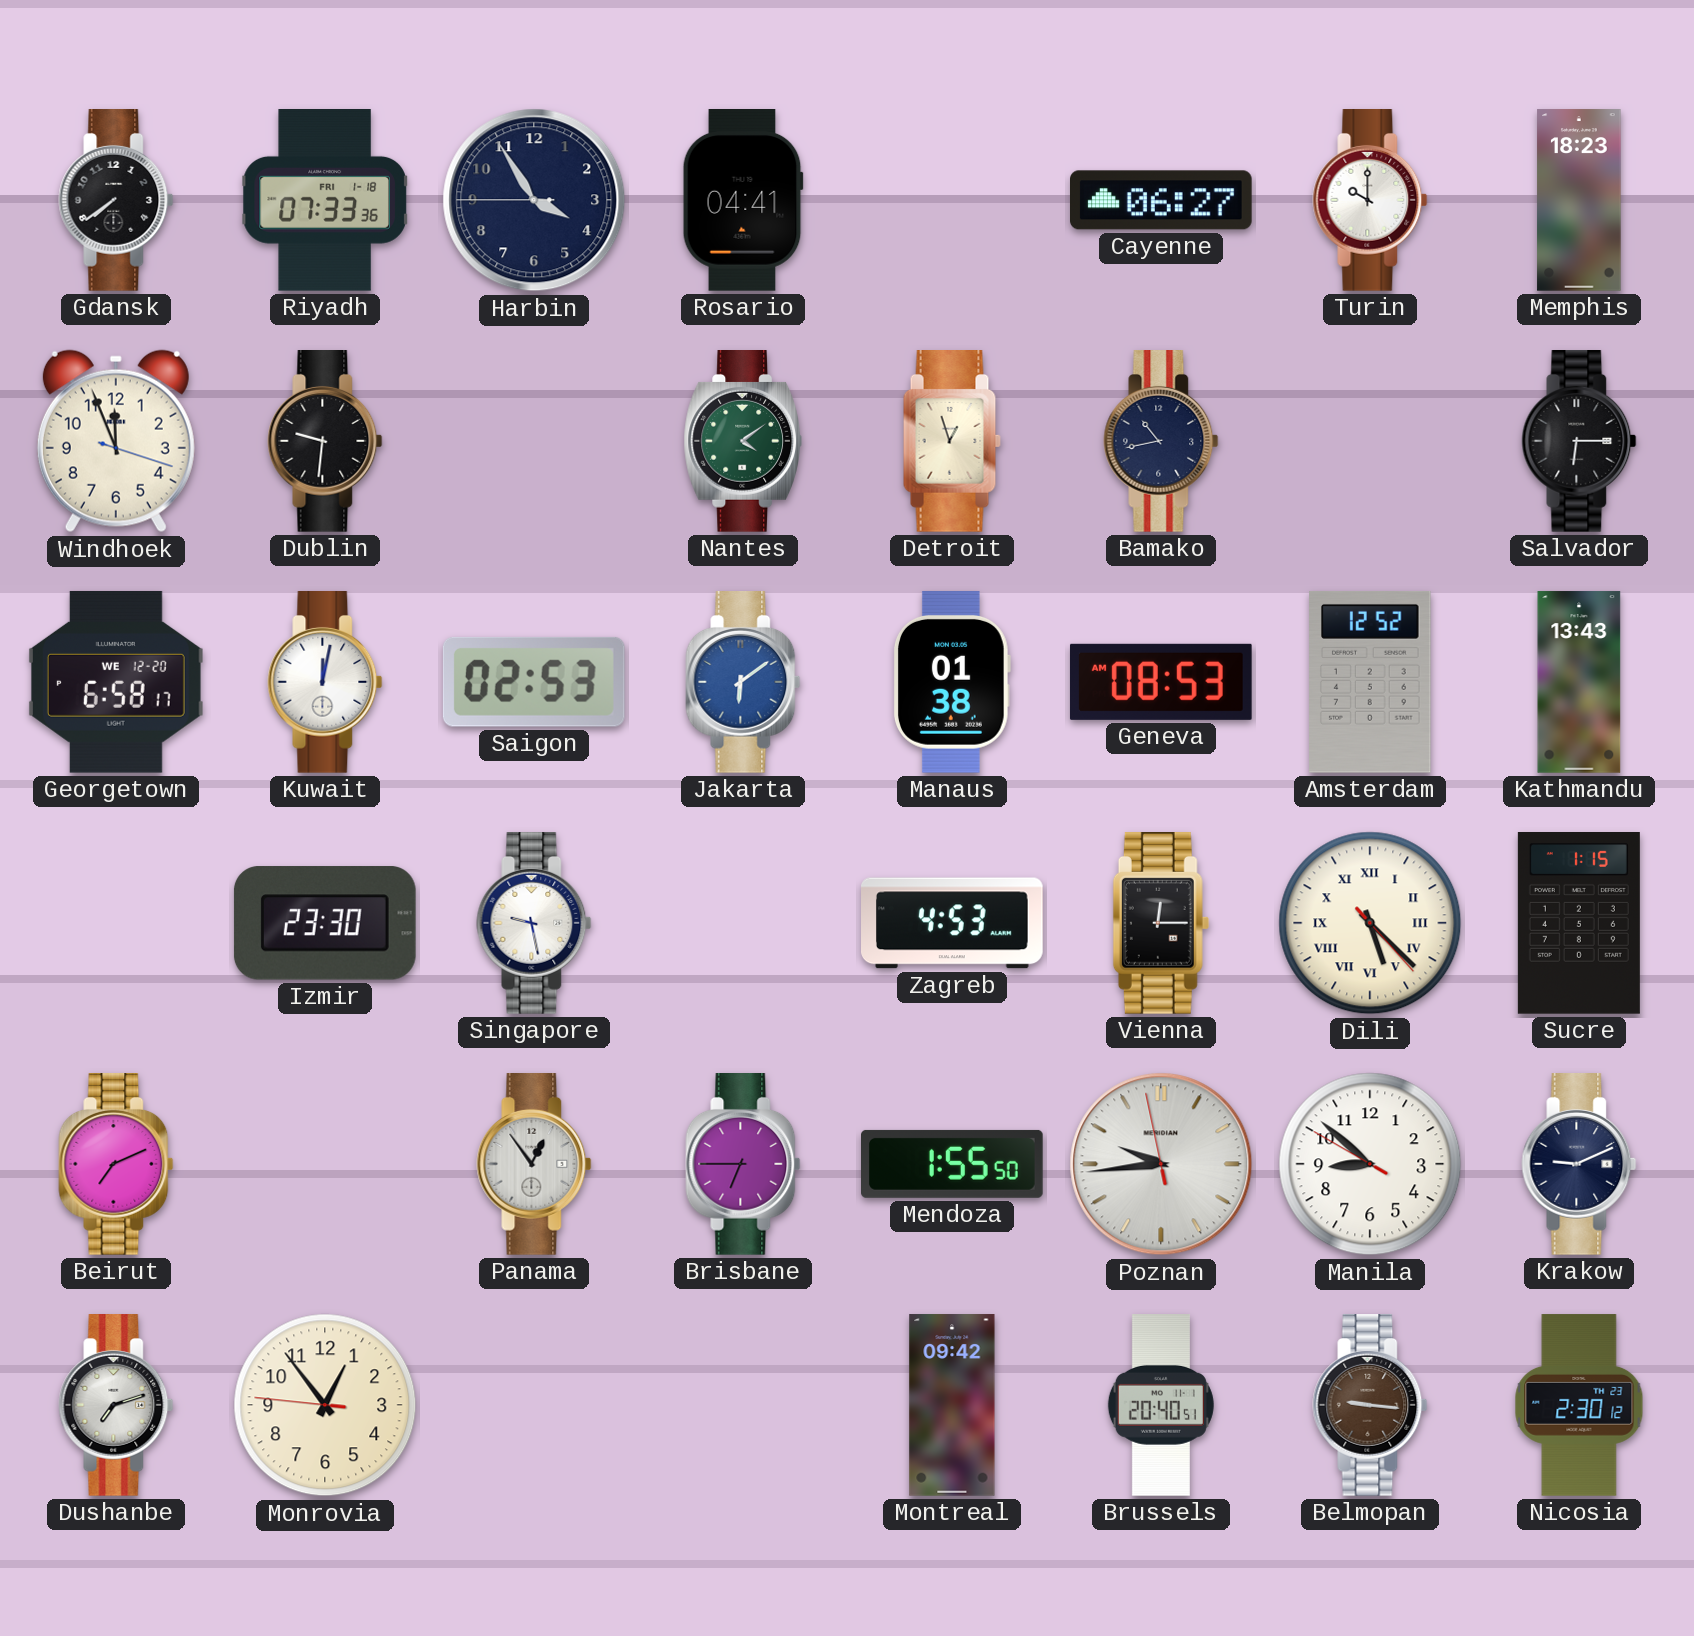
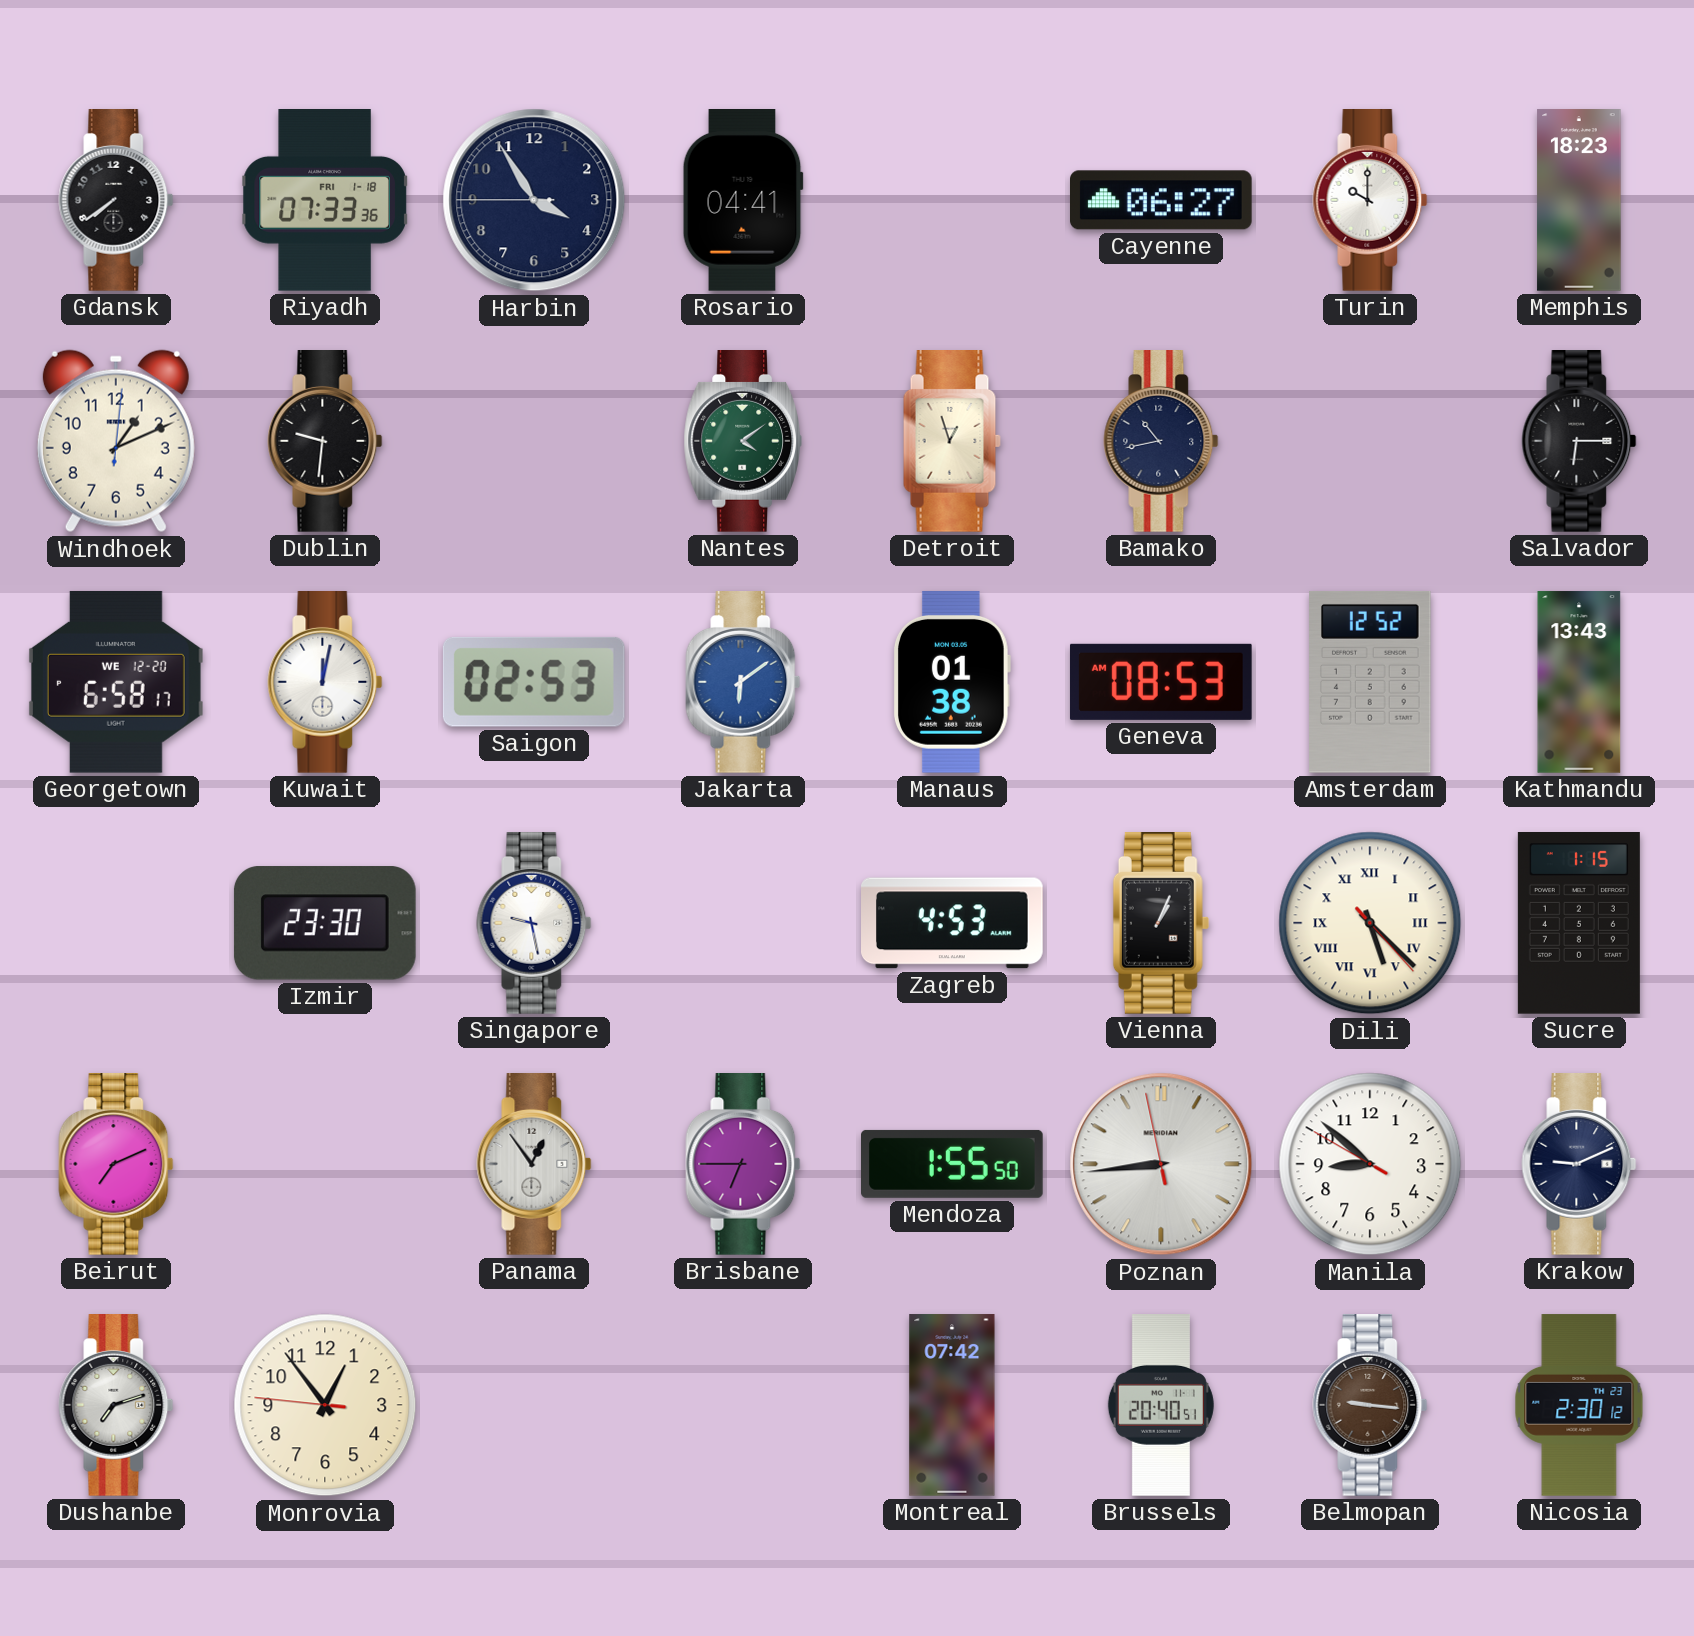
Windhoek: 11:56 -> 1:11
Vienna: 12:15 -> 1:04
Poznan: 9:43 -> 8:43
Montreal: 09:42 -> 07:42
